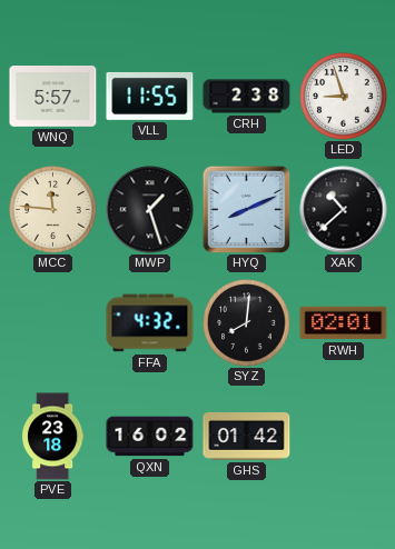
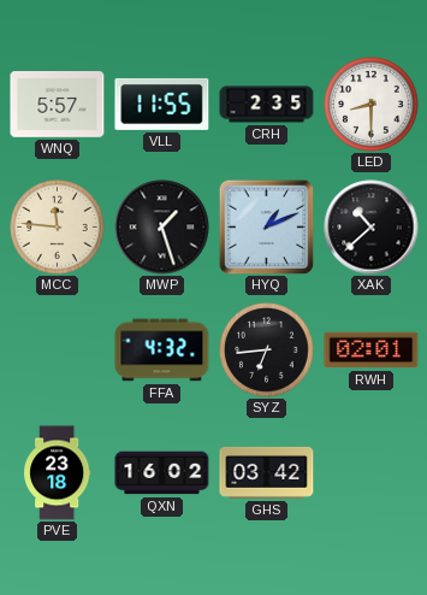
CRH: 2:38 -> 2:35
LED: 8:57 -> 8:30
HYQ: 8:11 -> 1:11
SYZ: 8:01 -> 6:44
GHS: 01:42 -> 03:42
